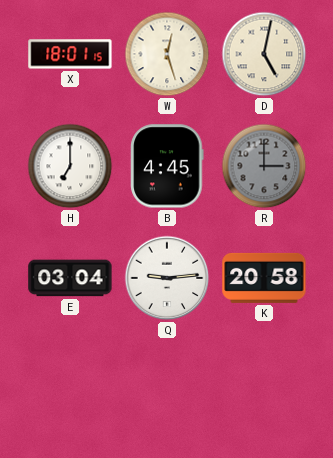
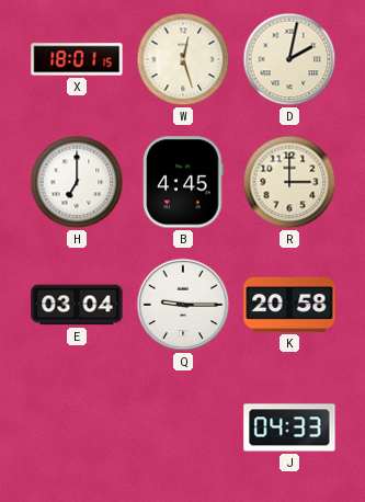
D: 5:02 -> 2:02
R dial: grey -> cream
Q: 9:14 -> 9:15
J: none -> 04:33
